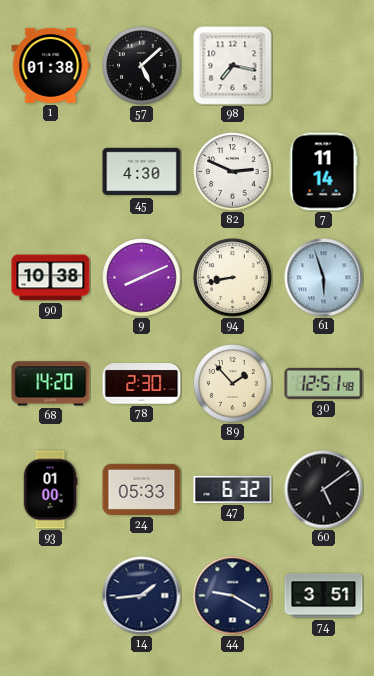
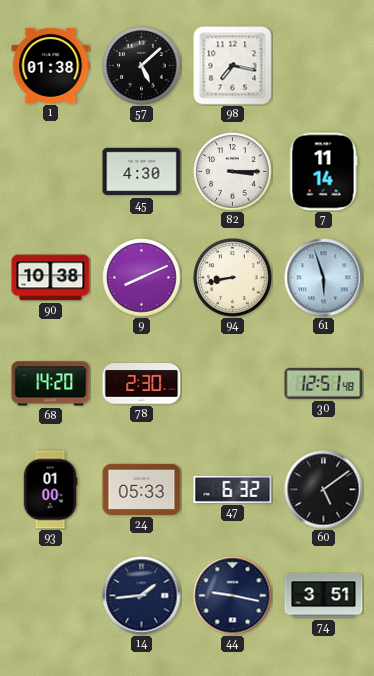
82: 2:49 -> 3:15
89: 1:53 -> none
44: 9:20 -> 9:17
